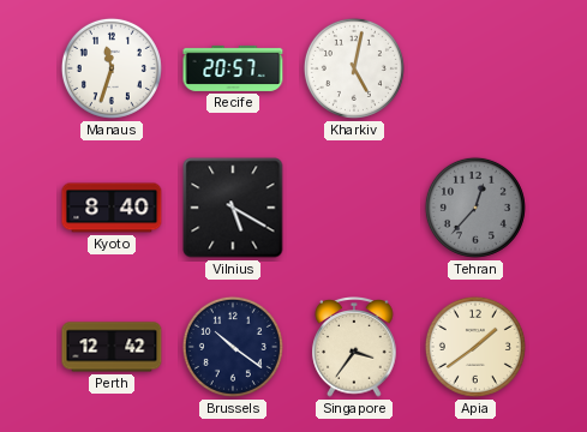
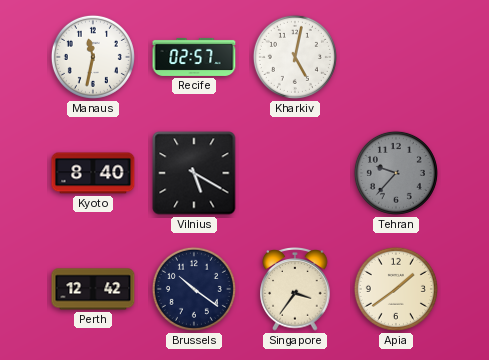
Manaus: 11:33 -> 11:32
Recife: 20:57 -> 02:57
Tehran: 12:37 -> 9:37
